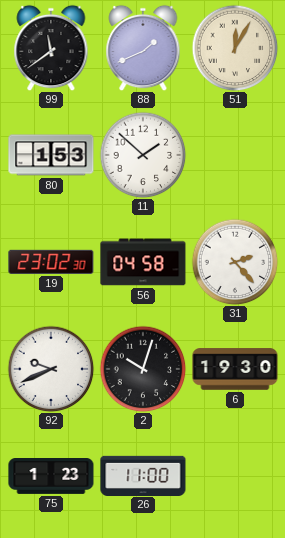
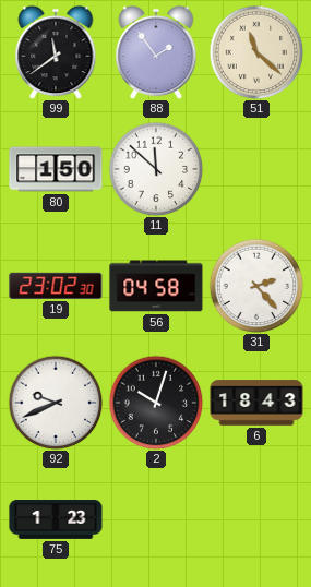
88: 1:41 -> 1:54
51: 12:05 -> 11:22
80: 1:53 -> 1:50
11: 1:52 -> 11:52
6: 19:30 -> 18:43
26: 11:00 -> none
